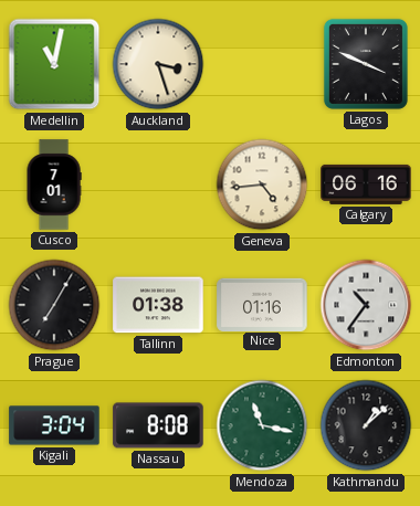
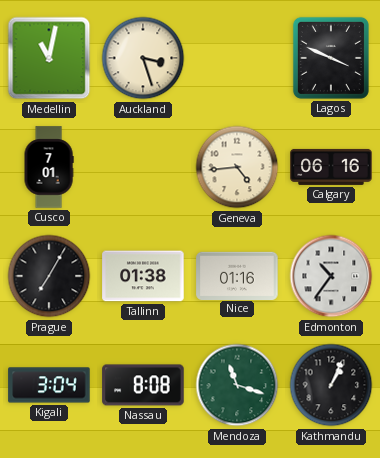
Mendoza: 11:17 -> 11:18
Kathmandu: 1:08 -> 1:04
